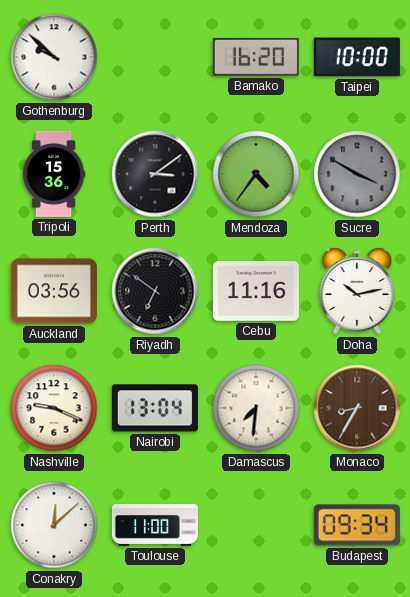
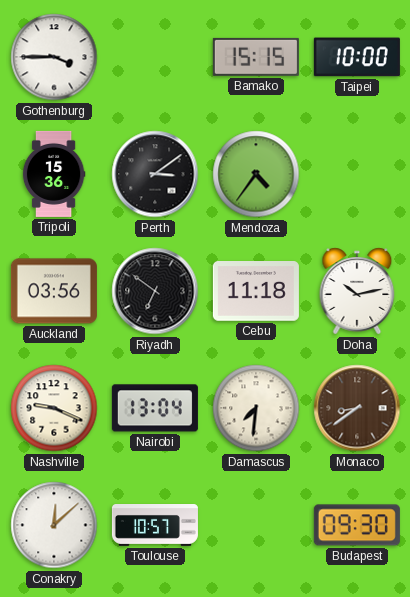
Gothenburg: 9:52 -> 3:45
Bamako: 16:20 -> 15:15
Sucre: 3:50 -> none
Cebu: 11:16 -> 11:18
Monaco: 8:35 -> 8:39
Toulouse: 11:00 -> 10:57
Budapest: 09:34 -> 09:30
